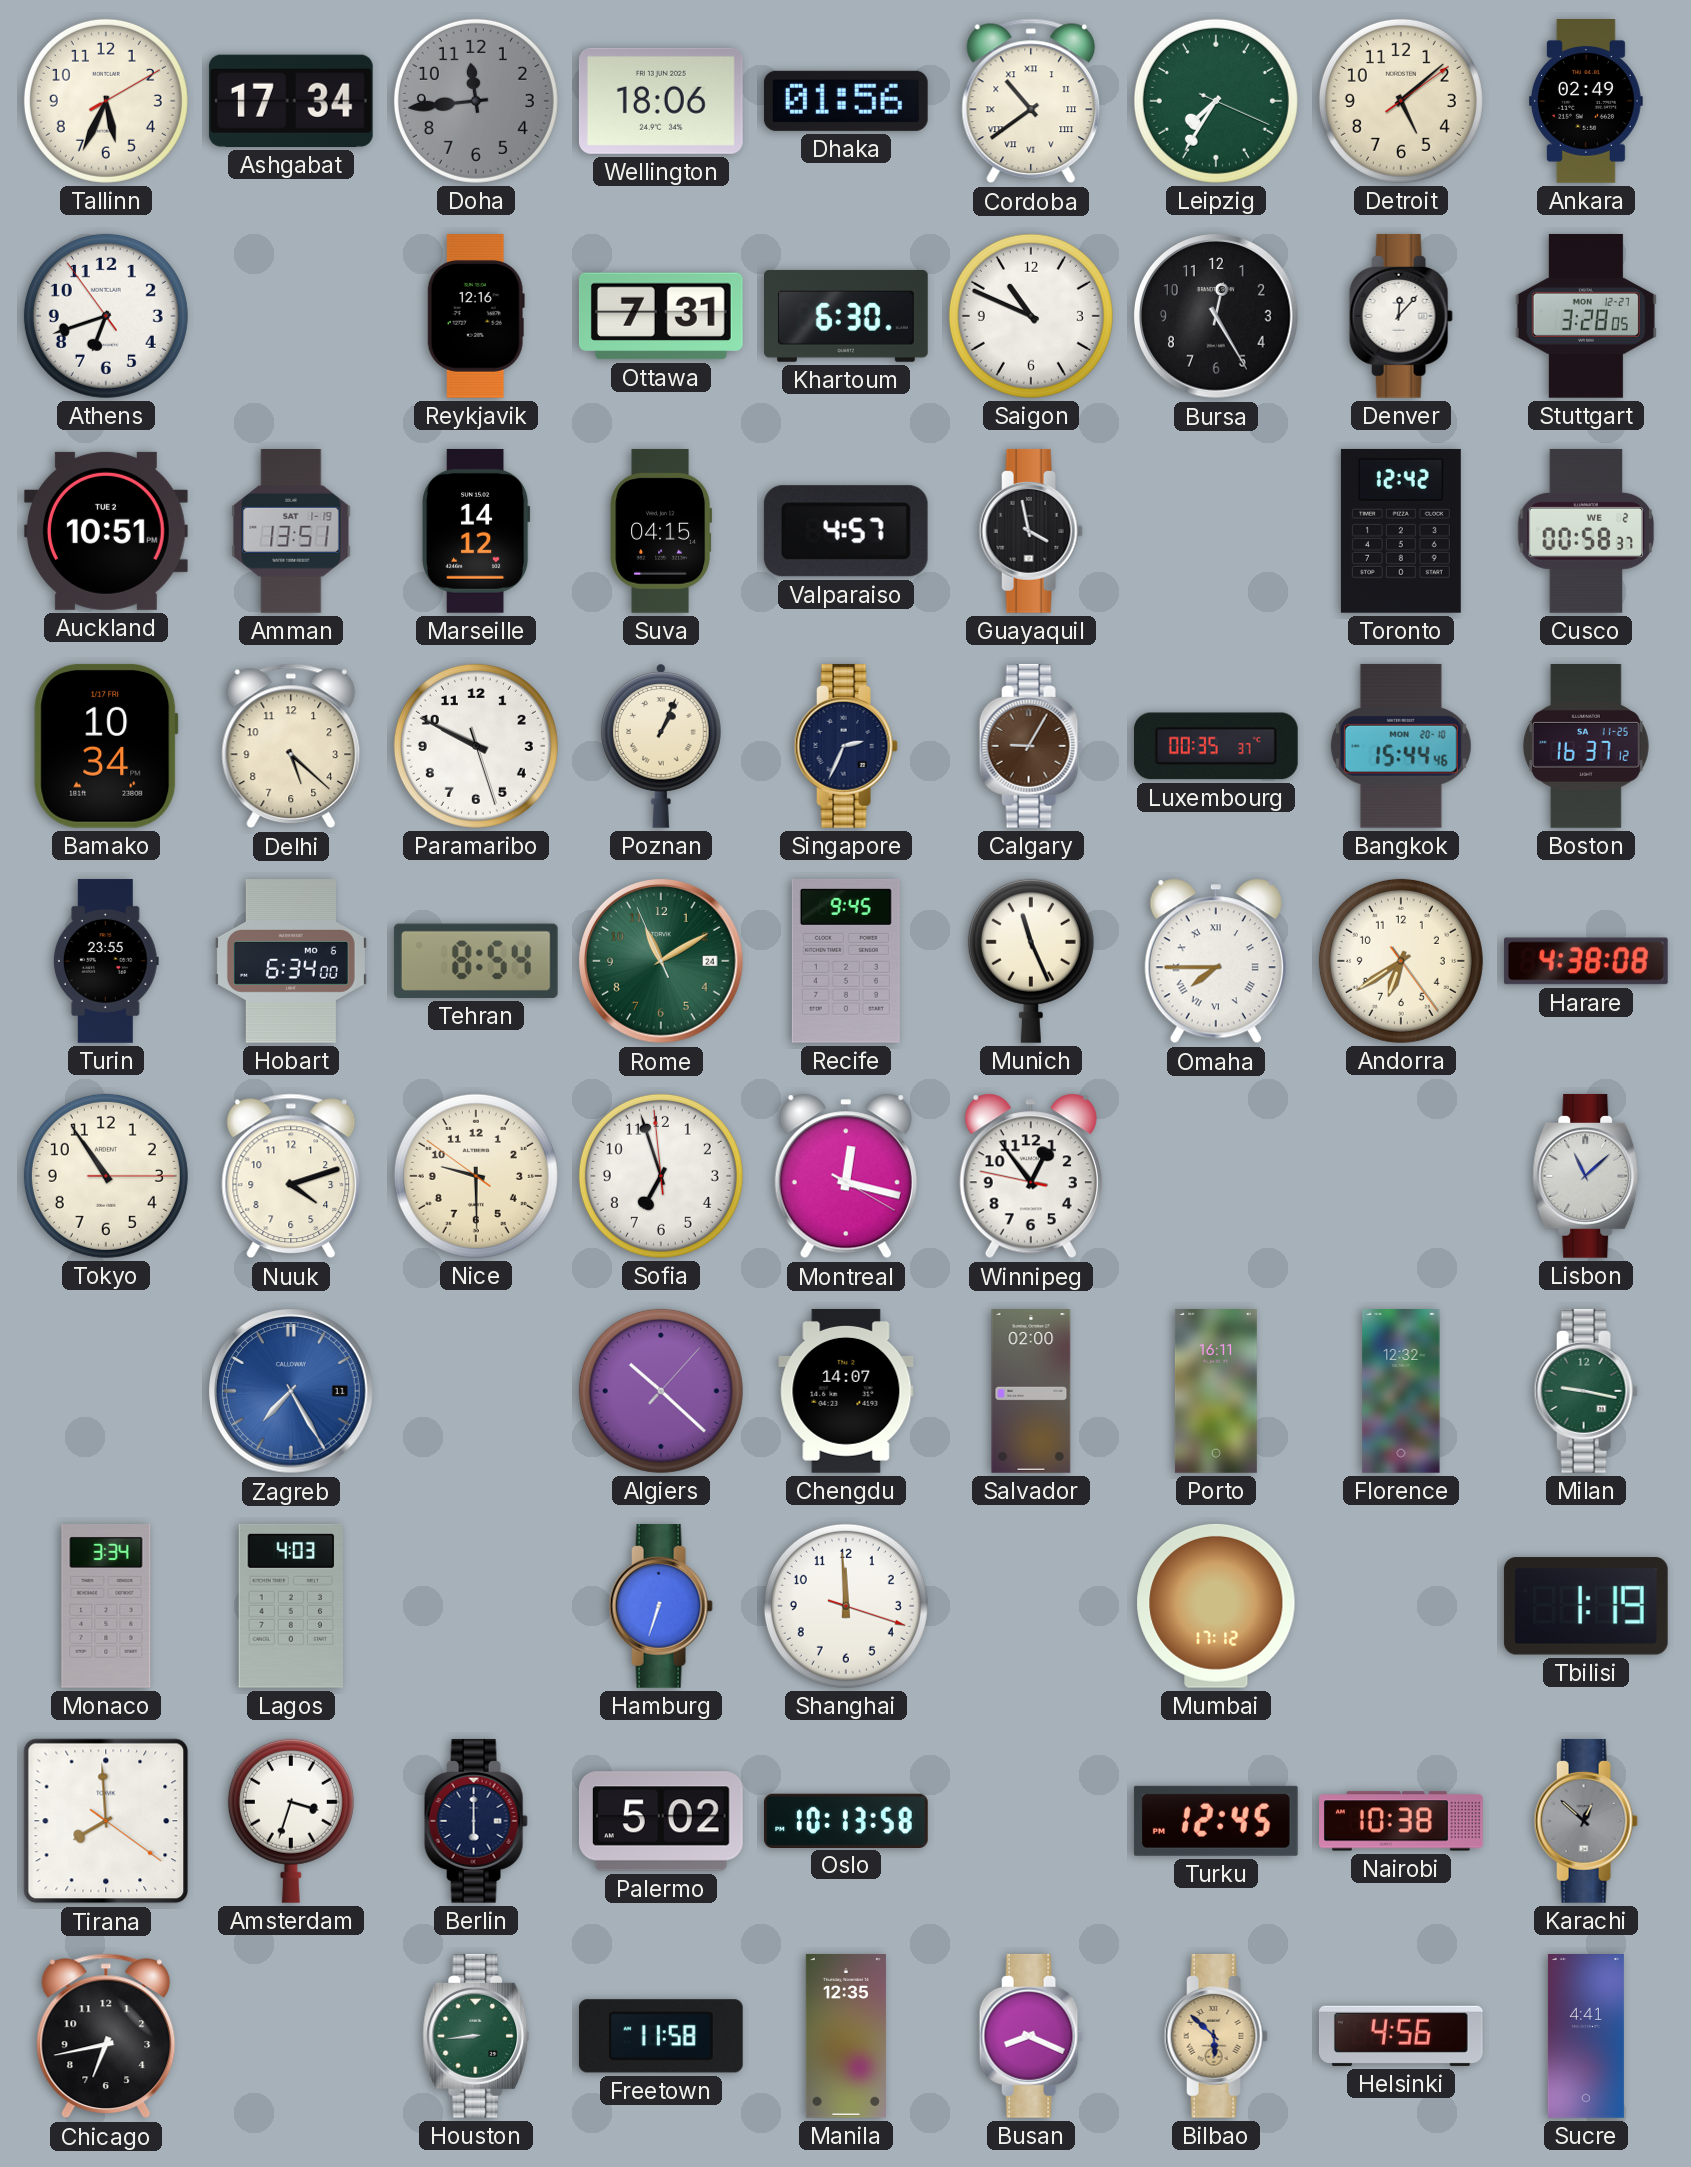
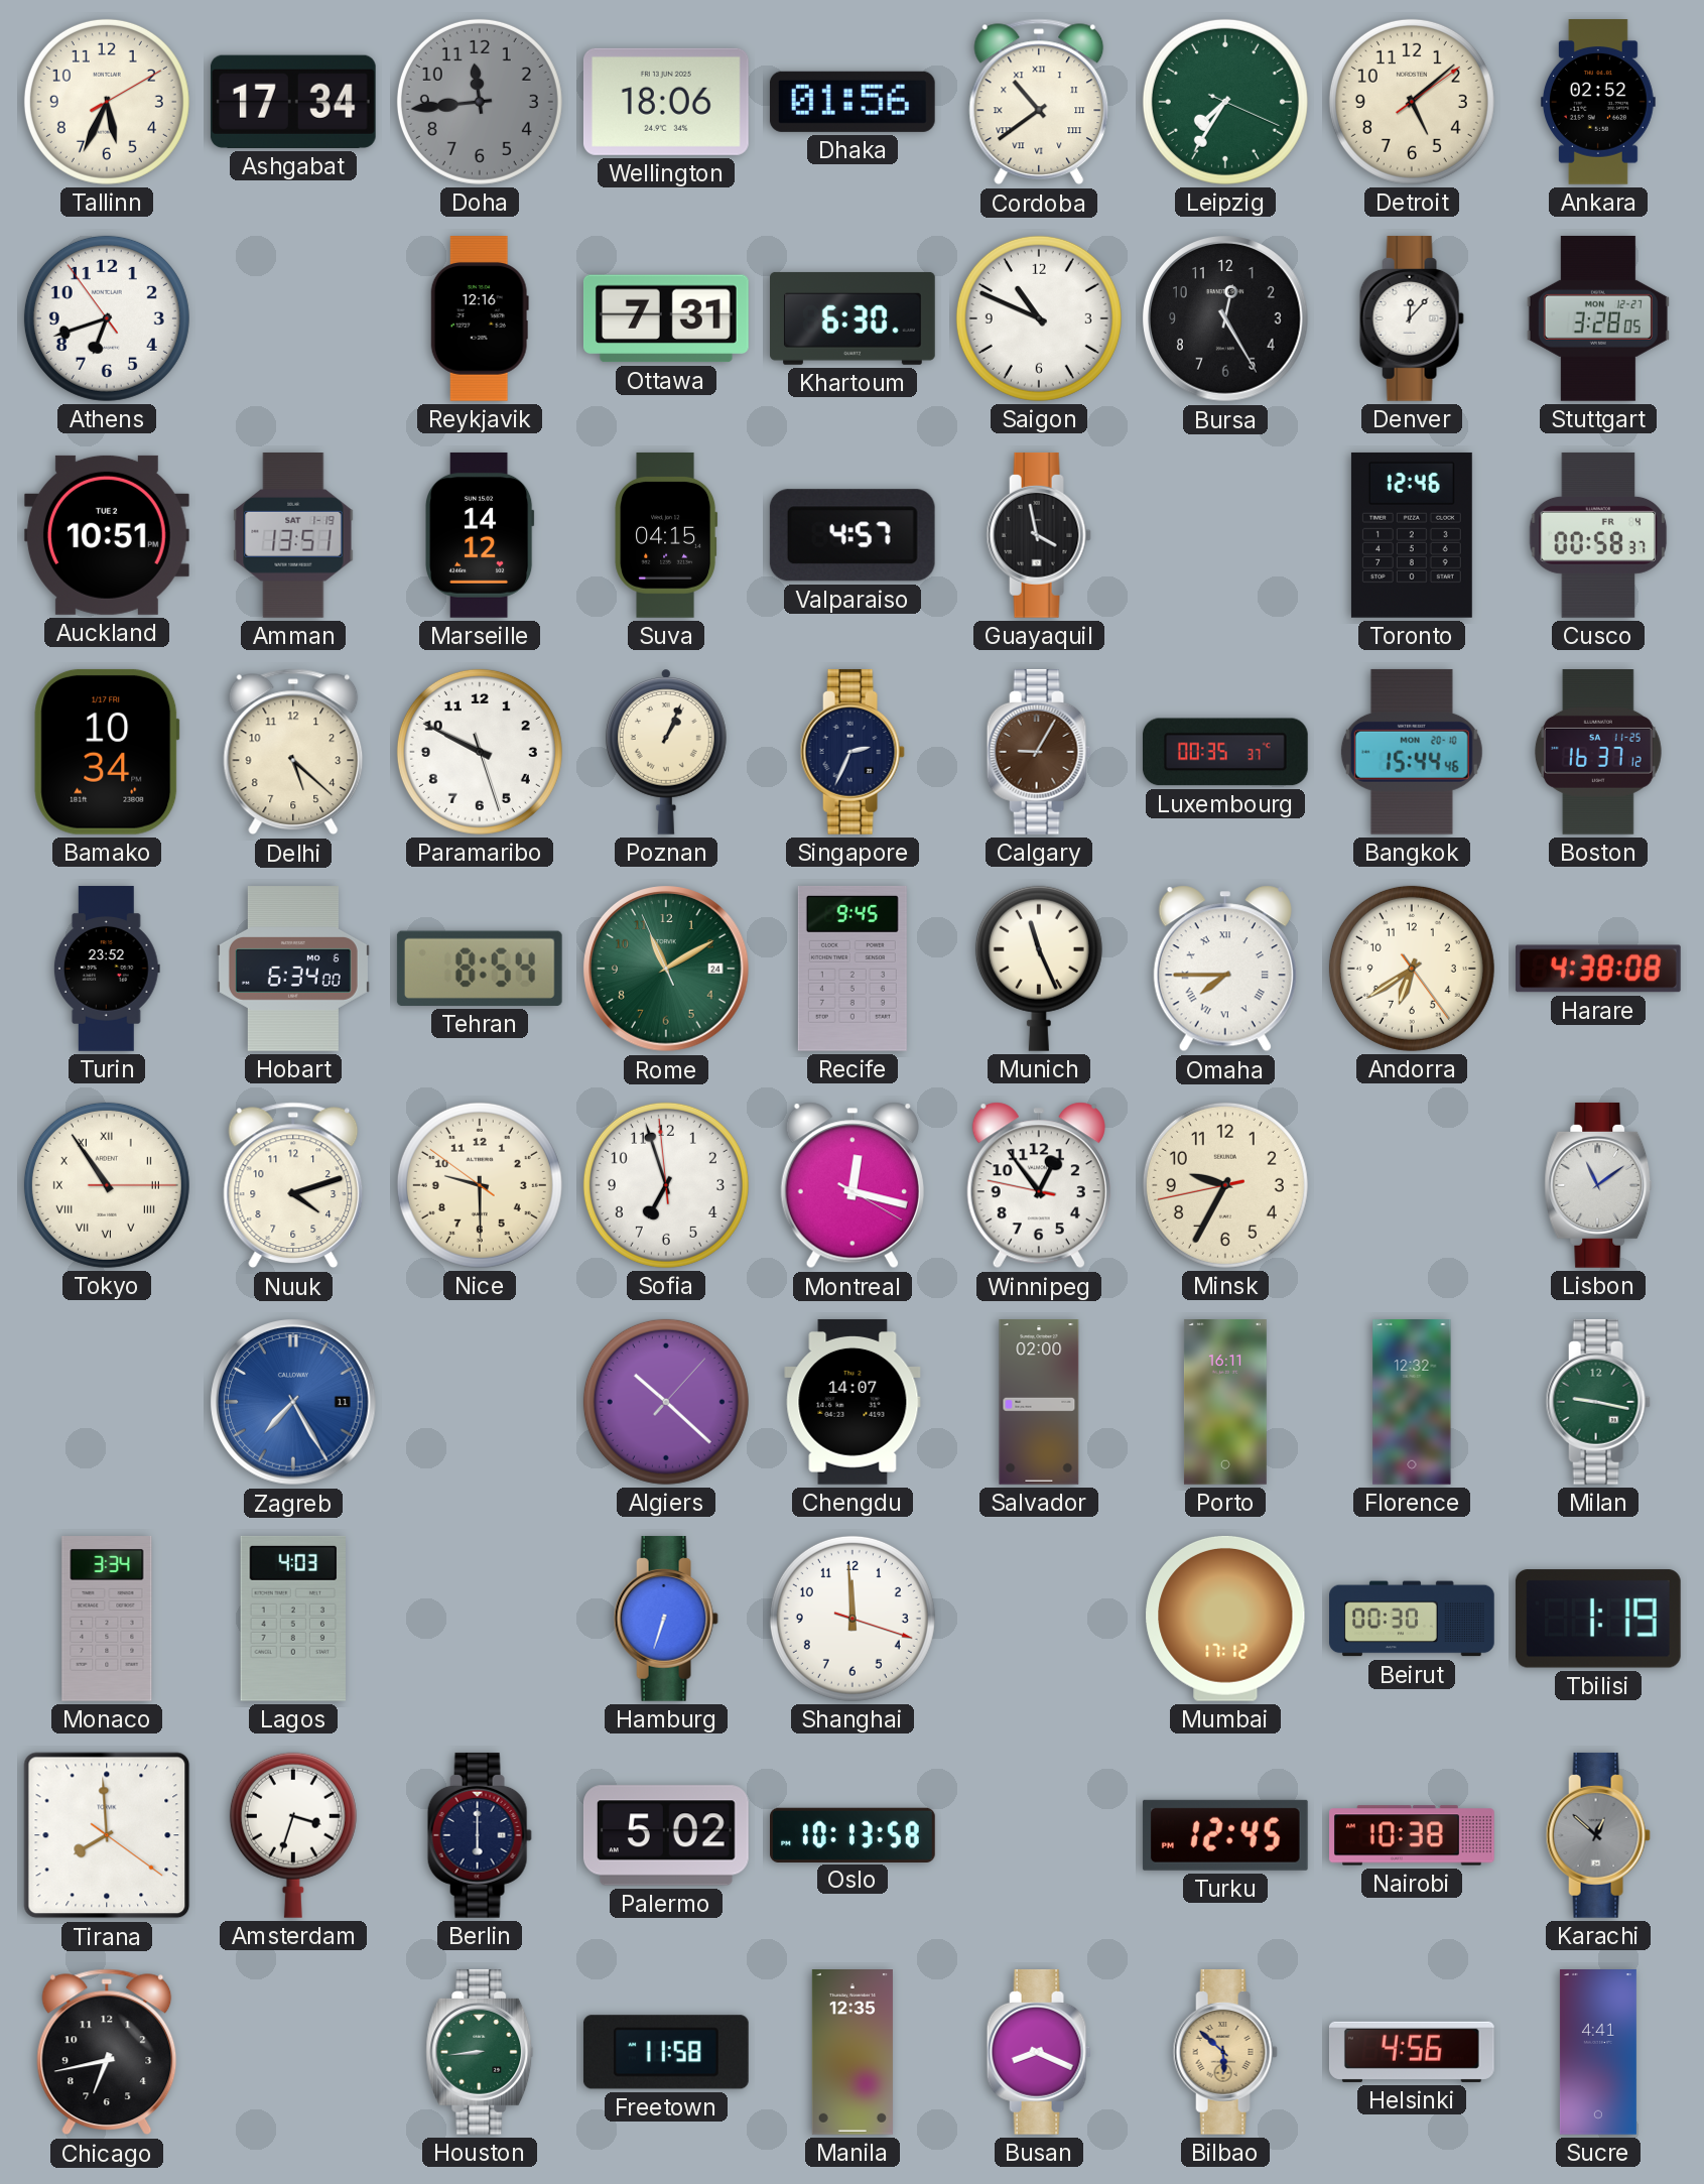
Ankara: 02:49 -> 02:52
Toronto: 12:42 -> 12:46
Cusco date: WE 2 -> FR 4
Turin: 23:55 -> 23:52
Tokyo numerals: Arabic -> Roman
Minsk: none -> 9:34
Lisbon: 11:08 -> 11:09
Beirut: none -> 00:30
